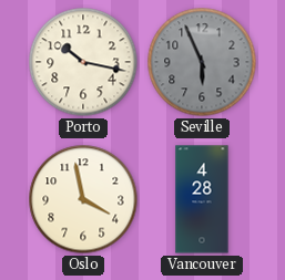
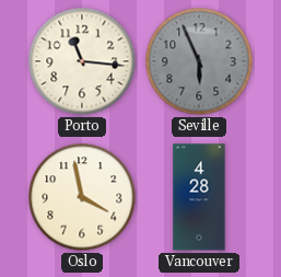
Porto: 10:17 -> 11:16
